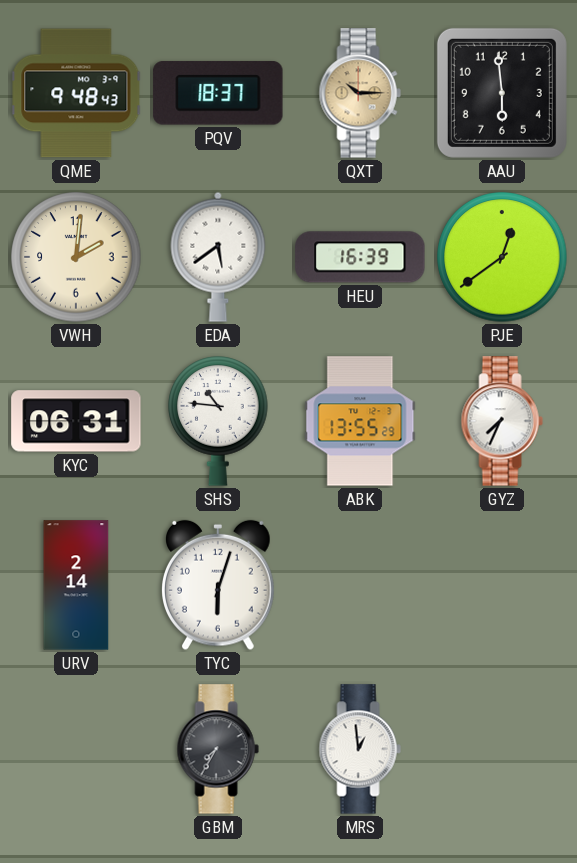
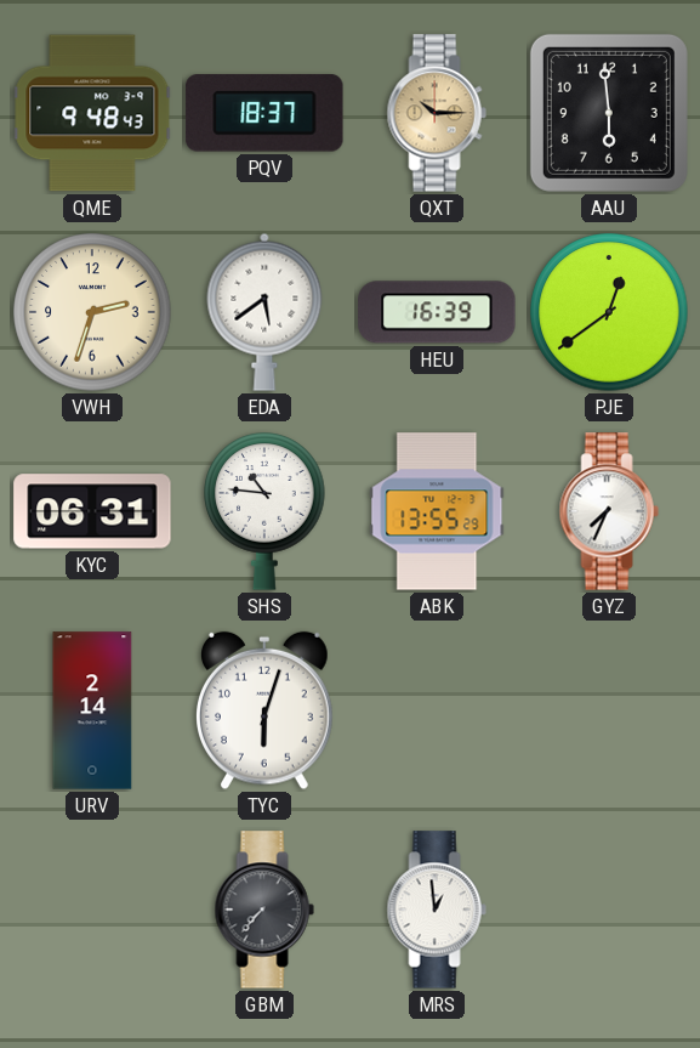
VWH: 2:01 -> 2:33
GBM: 7:35 -> 7:37
